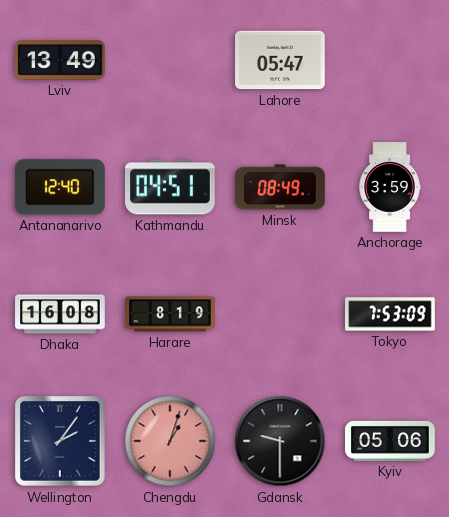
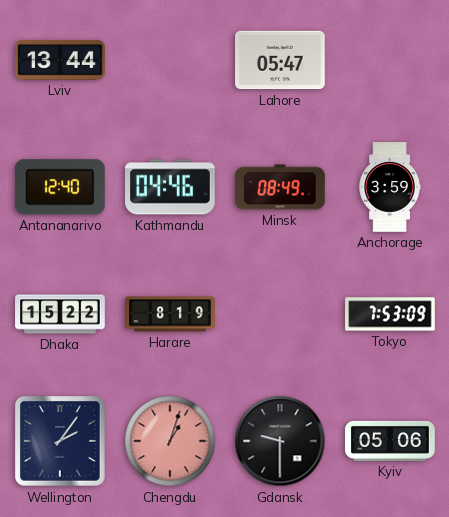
Lviv: 13:49 -> 13:44
Kathmandu: 04:51 -> 04:46
Dhaka: 16:08 -> 15:22
